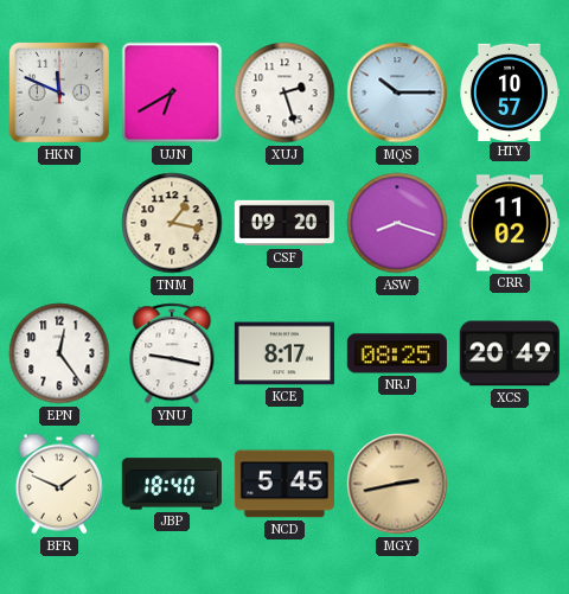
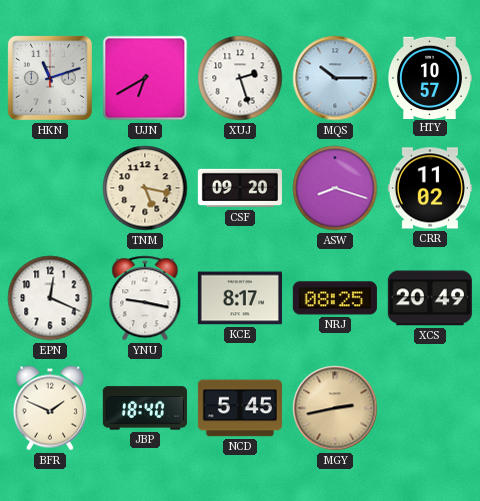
HKN: 11:49 -> 11:12
TNM: 1:17 -> 5:17
EPN: 12:24 -> 12:19
